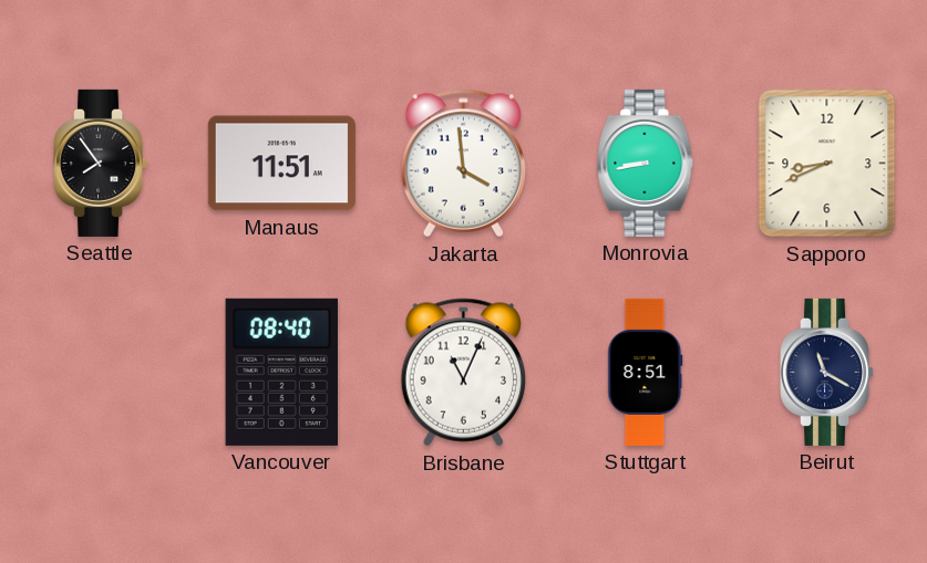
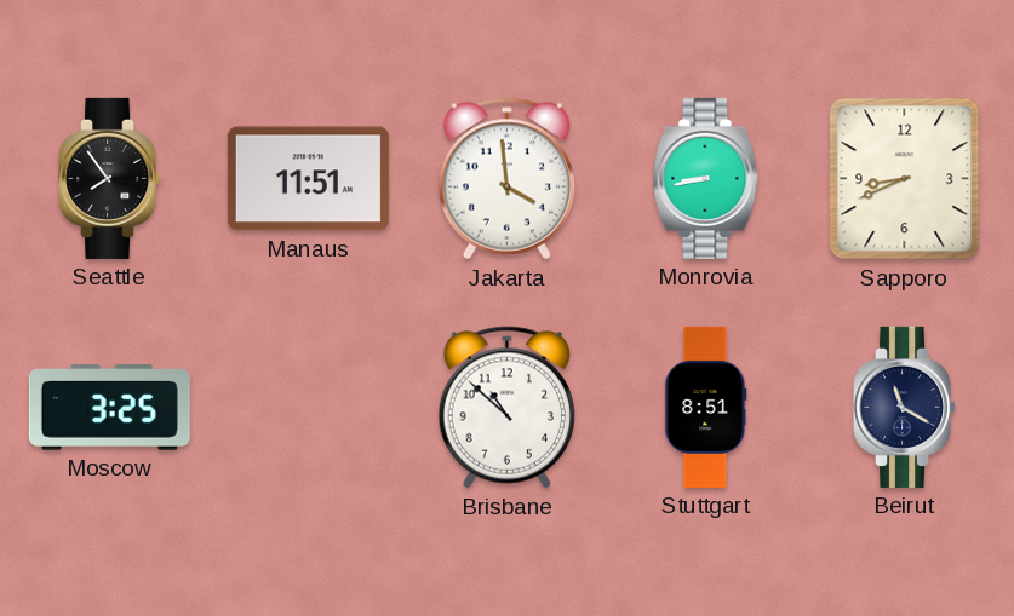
Moscow: none -> 3:25
Vancouver: 08:40 -> none
Brisbane: 11:04 -> 10:52
